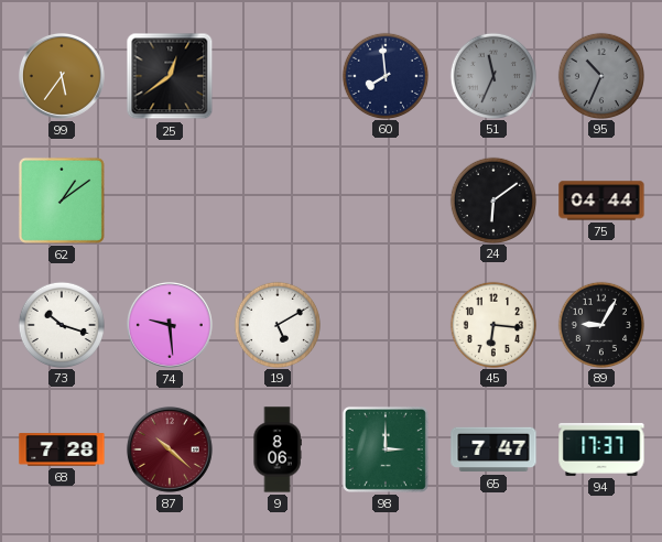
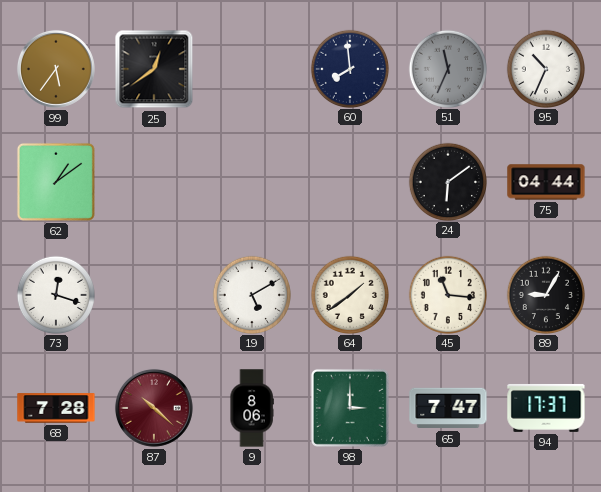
95 dial: grey -> white
73: 10:18 -> 12:18
74: 9:29 -> none
64: none -> 1:39
45: 6:16 -> 11:16
